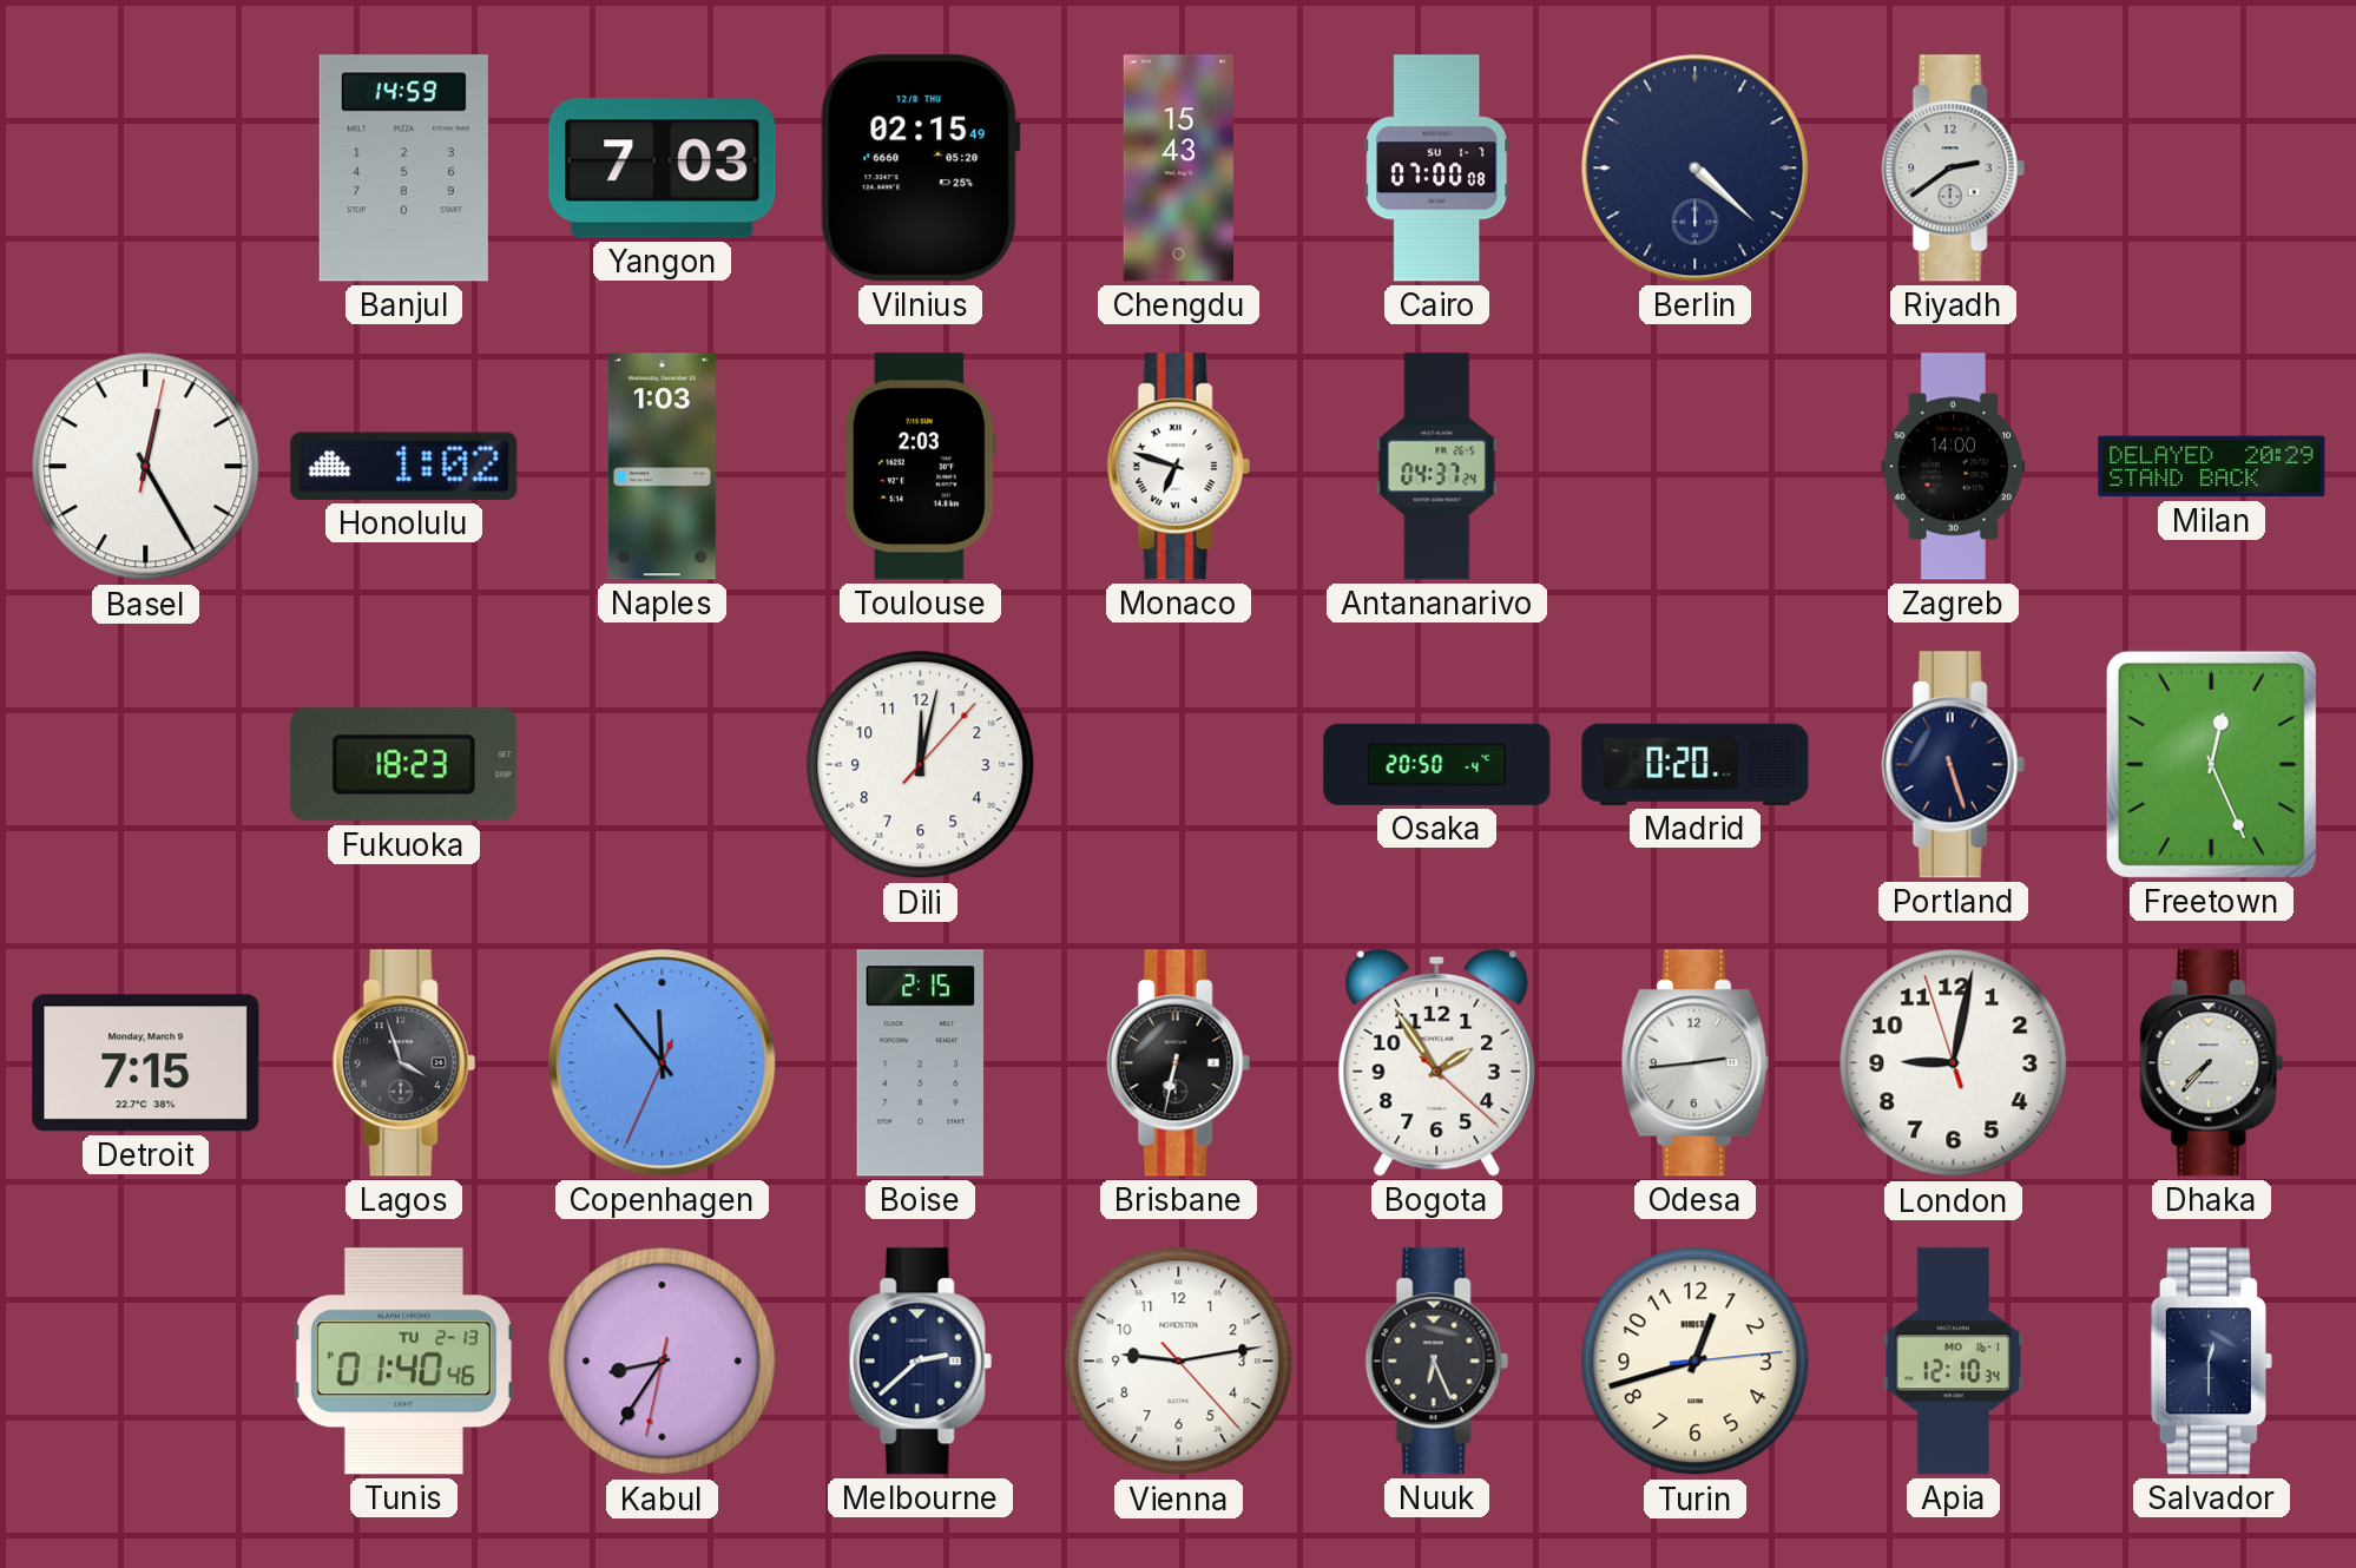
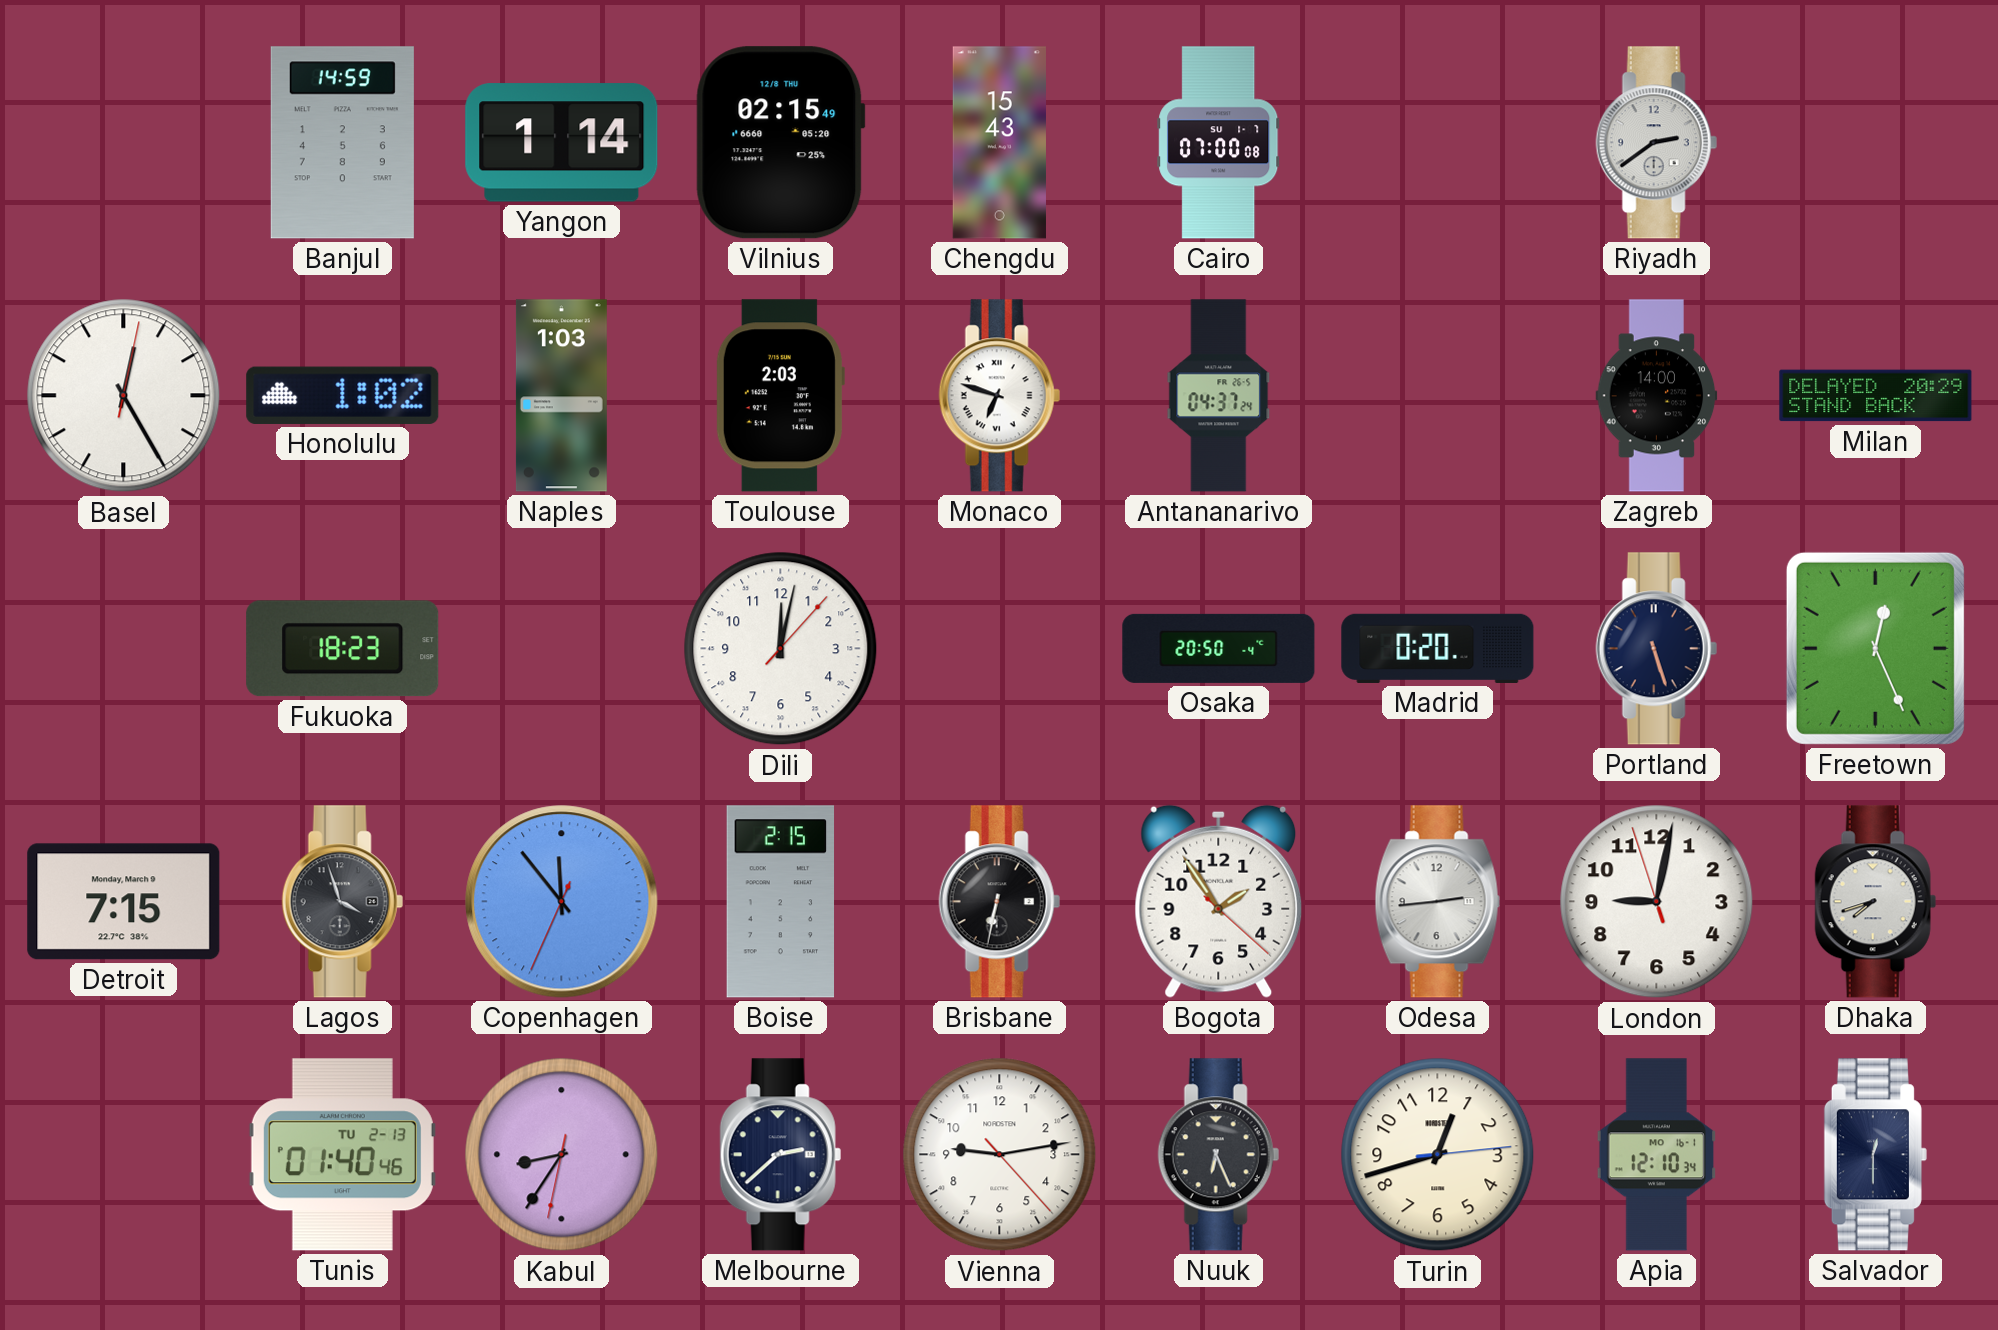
Yangon: 7:03 -> 1:14
Berlin: 4:22 -> none
Dhaka: 7:37 -> 7:42
